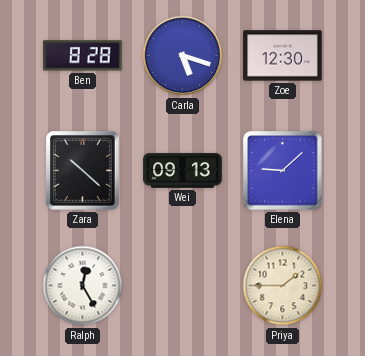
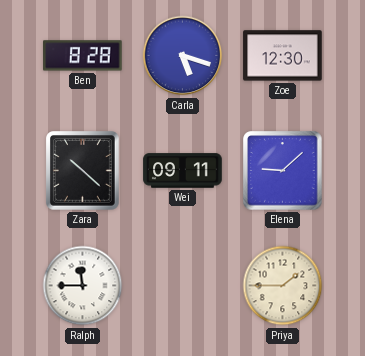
Wei: 09:13 -> 09:11
Ralph: 12:25 -> 11:45
